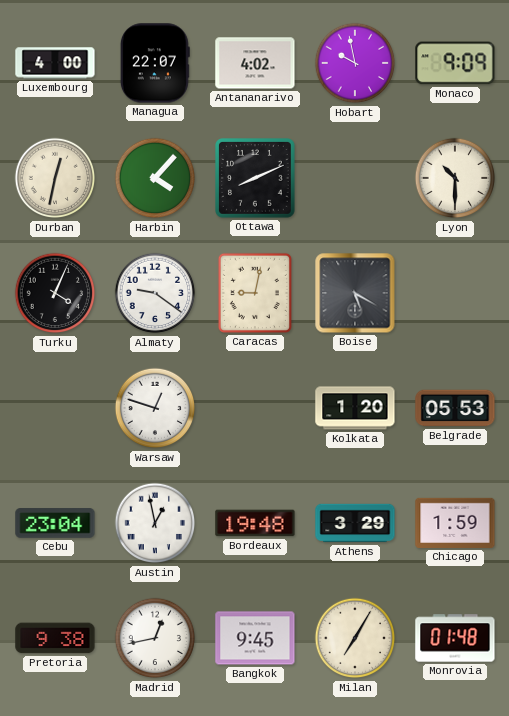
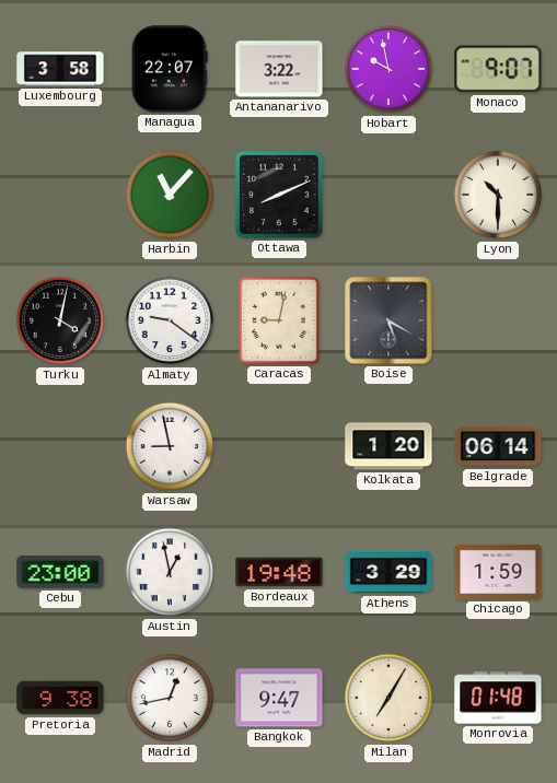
Luxembourg: 4:00 -> 3:58
Antananarivo: 4:02 -> 3:22
Monaco: 9:09 -> 9:07
Durban: 12:32 -> none
Harbin: 4:07 -> 11:07
Turku: 4:04 -> 4:02
Warsaw: 12:48 -> 8:58
Belgrade: 05:53 -> 06:14
Cebu: 23:04 -> 23:00
Bangkok: 9:45 -> 9:47
